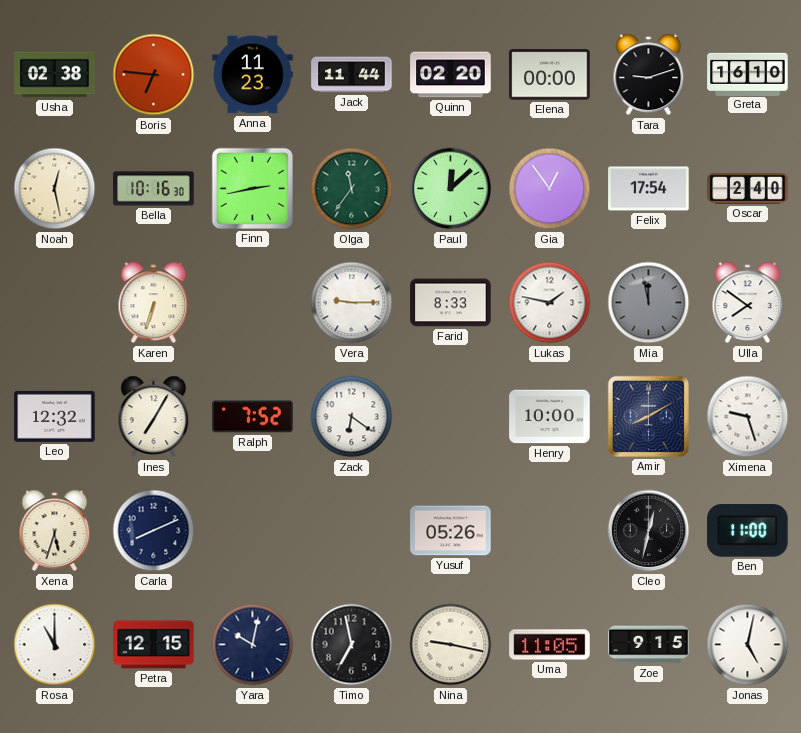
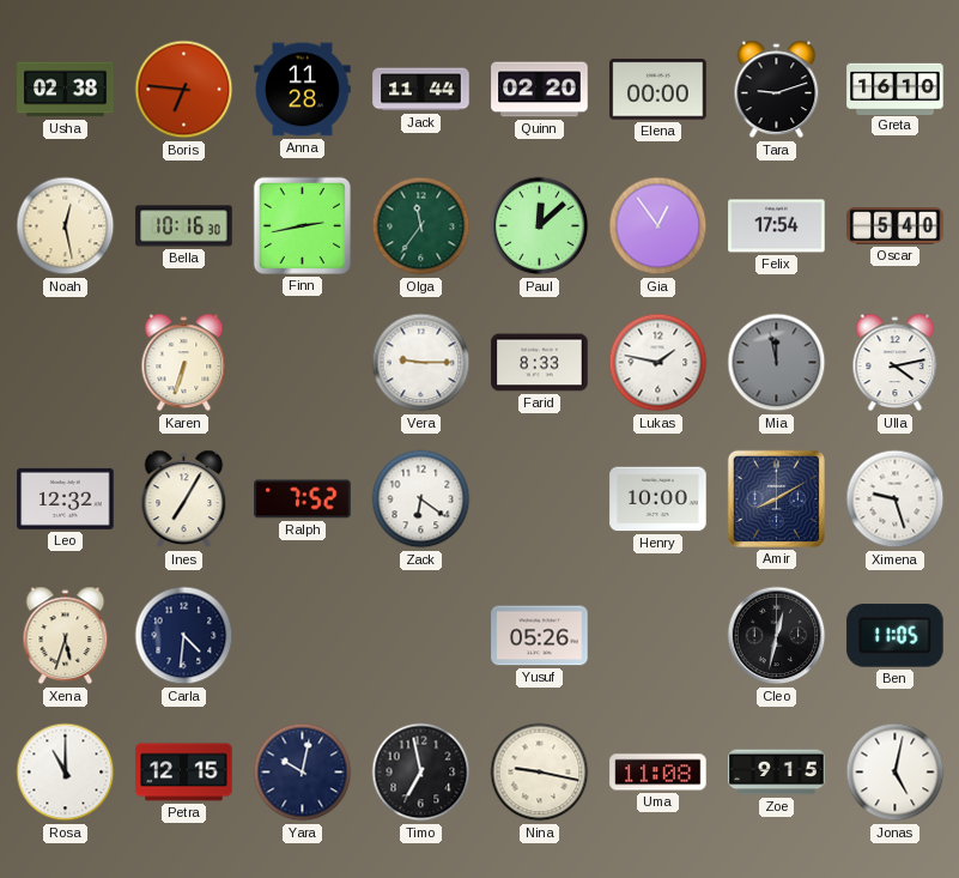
Anna: 11:23 -> 11:28
Oscar: 2:40 -> 5:40
Ulla: 7:51 -> 4:13
Carla: 8:11 -> 4:31
Ben: 11:00 -> 11:05
Uma: 11:05 -> 11:08
